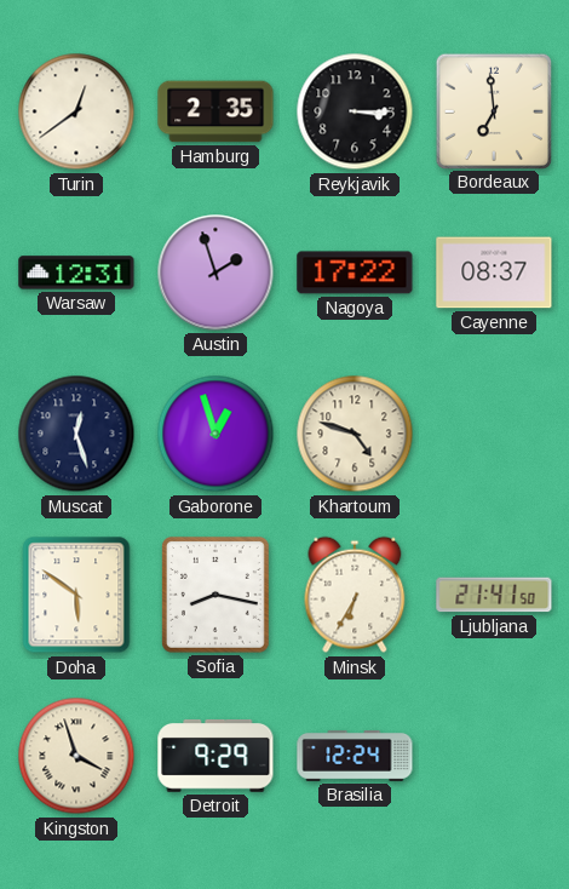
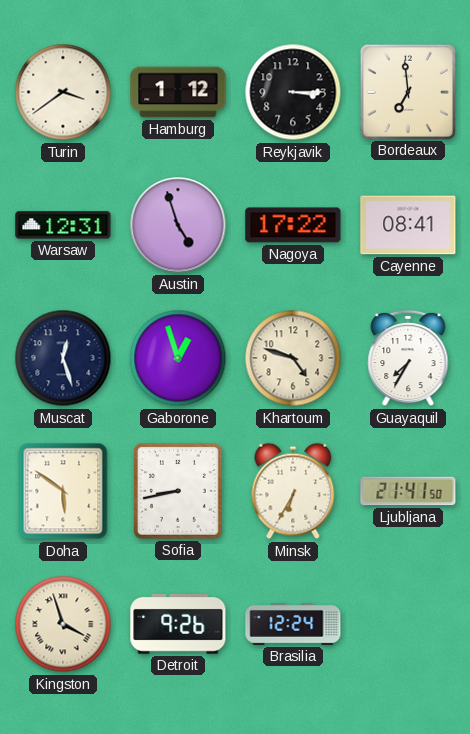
Turin: 12:39 -> 3:39
Hamburg: 2:35 -> 1:12
Austin: 1:57 -> 4:57
Cayenne: 08:37 -> 08:41
Guayaquil: none -> 7:35
Sofia: 8:17 -> 8:43
Detroit: 9:29 -> 9:26
